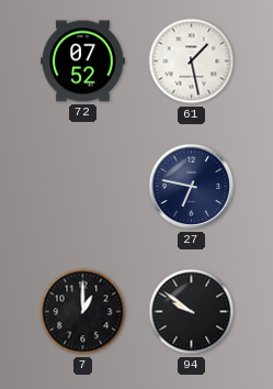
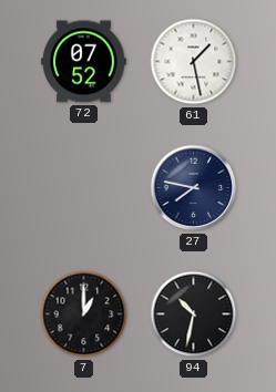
27: 6:47 -> 7:47
94: 9:51 -> 10:32
